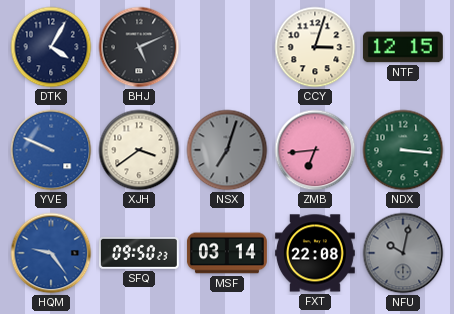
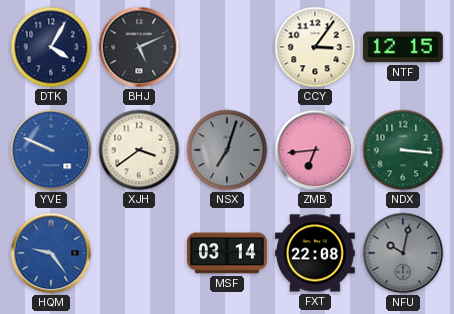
CCY: 3:03 -> 3:06
SFQ: 09:50 -> none
